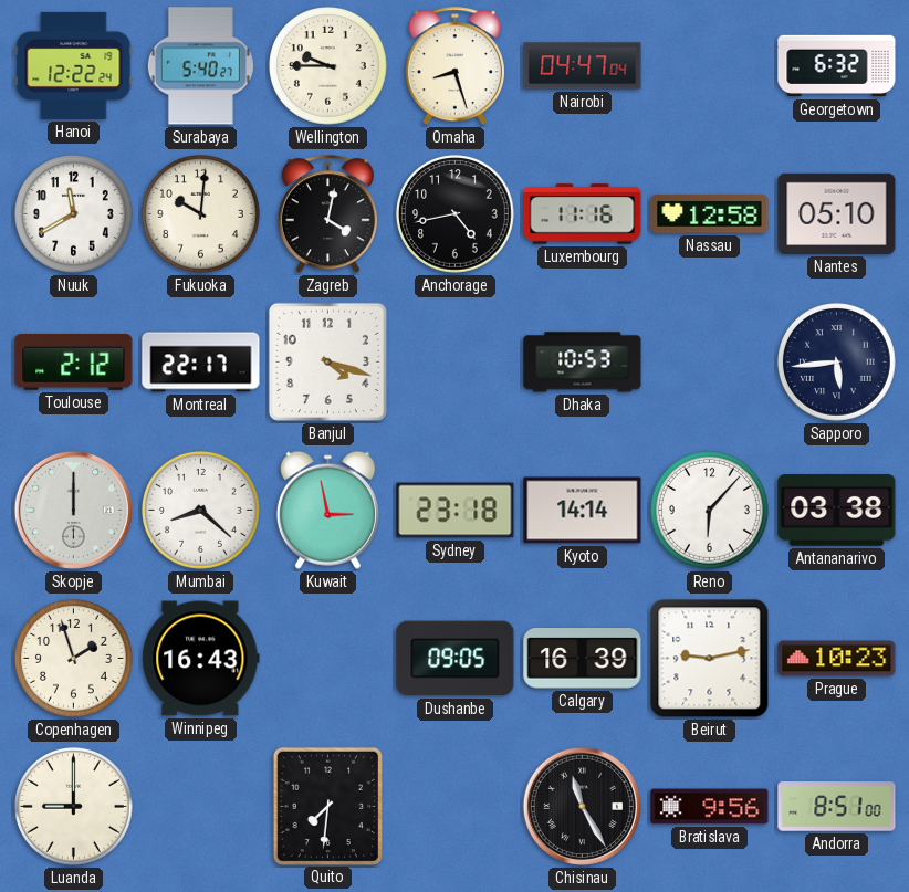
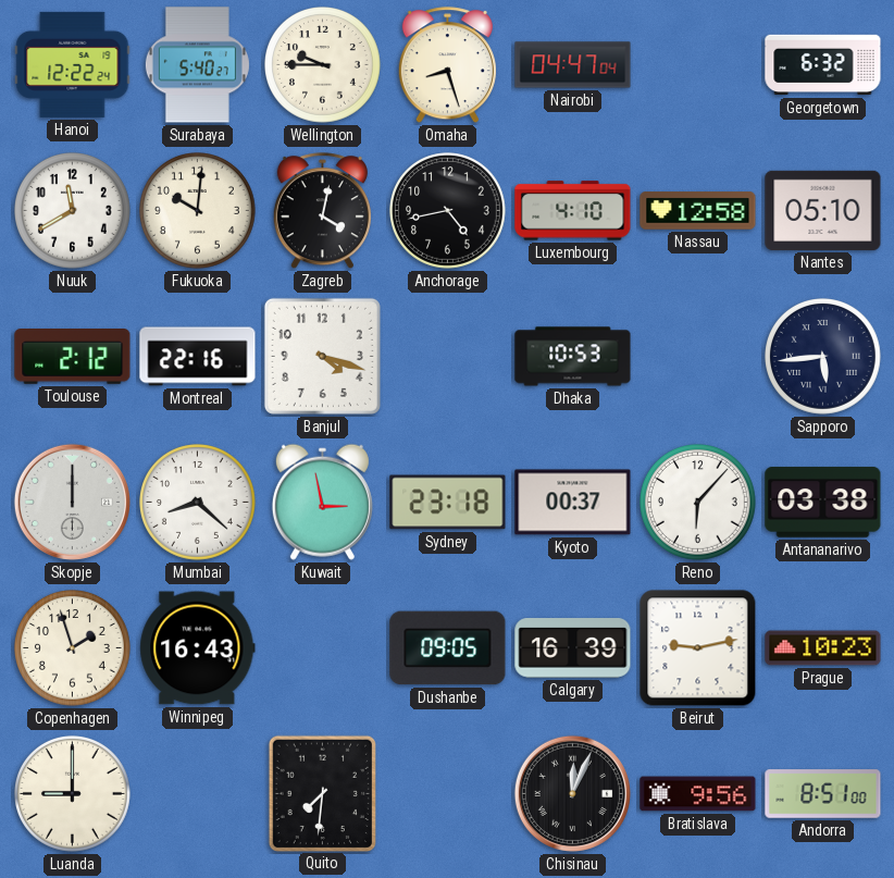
Luxembourg: 11:16 -> 4:10
Montreal: 22:17 -> 22:16
Kyoto: 14:14 -> 00:37
Chisinau: 11:25 -> 12:04
